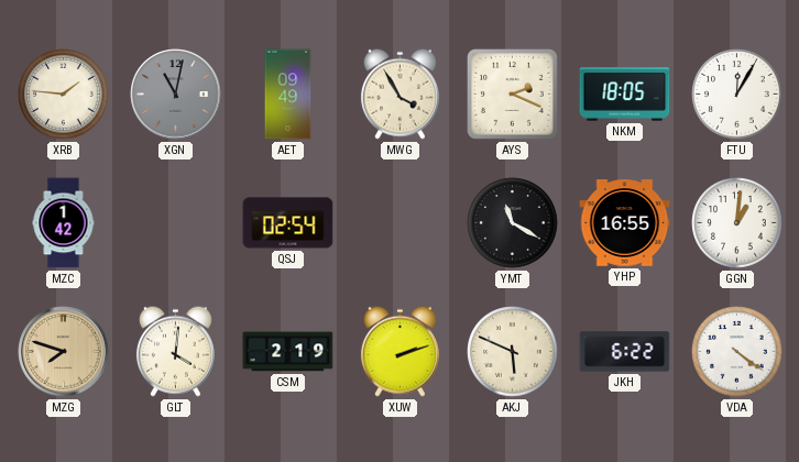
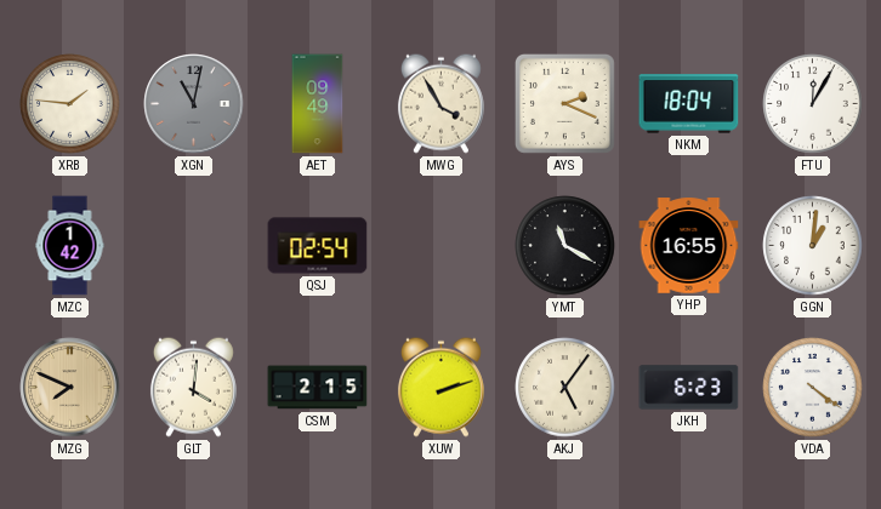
NKM: 18:05 -> 18:04
MZG: 7:48 -> 7:49
CSM: 2:19 -> 2:15
AKJ: 5:49 -> 5:06
JKH: 6:22 -> 6:23
